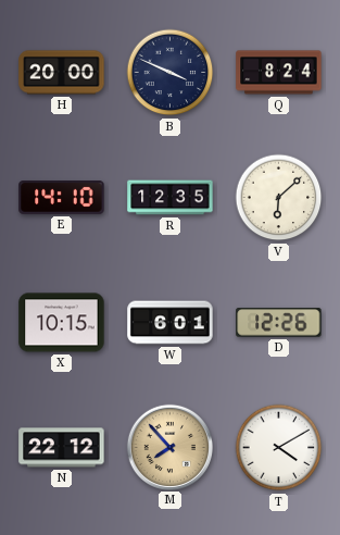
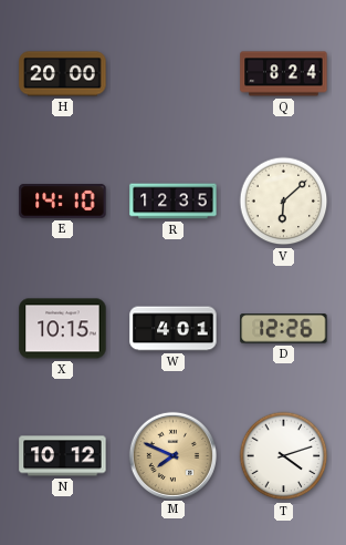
B: 3:49 -> none
W: 6:01 -> 4:01
N: 22:12 -> 10:12
M: 7:53 -> 7:49
T: 4:10 -> 4:12
